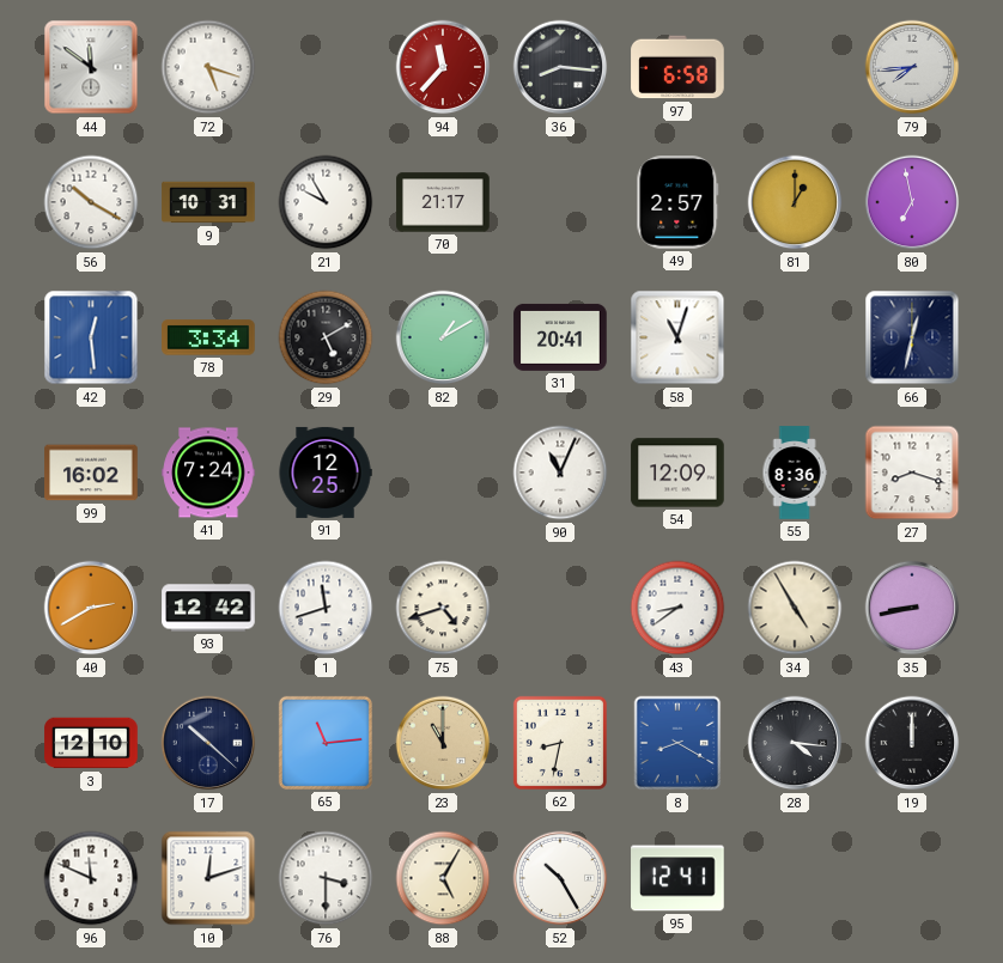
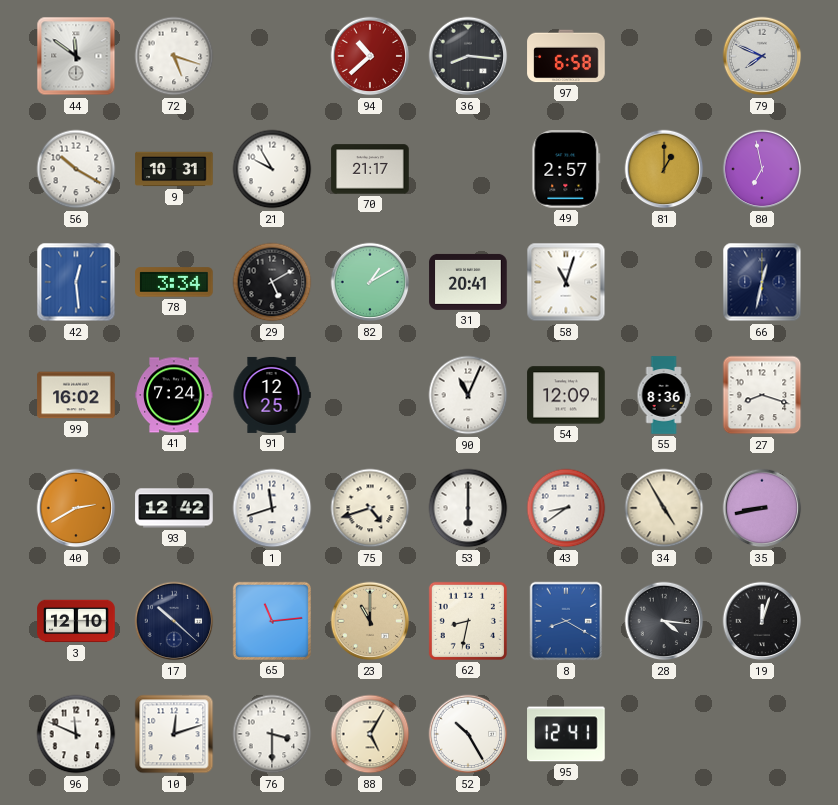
94: 11:37 -> 10:38
79: 7:44 -> 7:49
53: none -> 6:00
19: 12:00 -> 12:03
